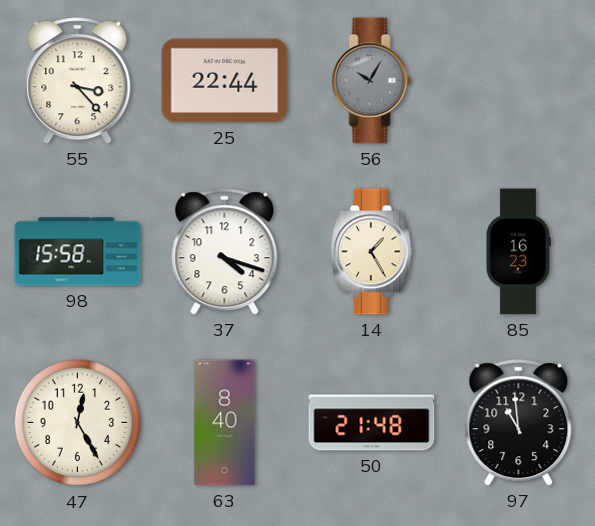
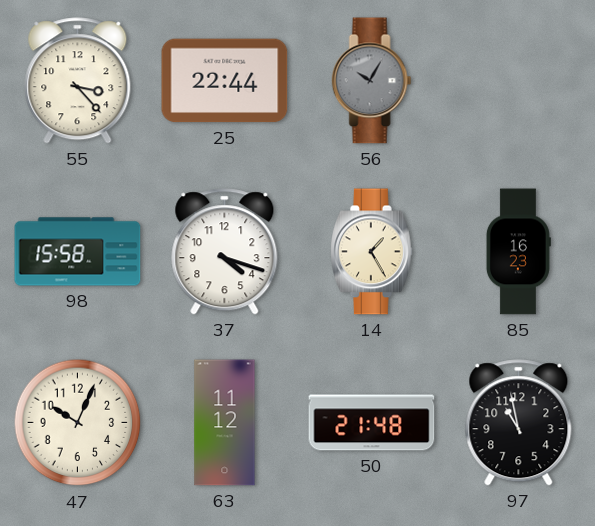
47: 12:25 -> 10:04
63: 8:40 -> 11:12
97: 10:59 -> 10:58
